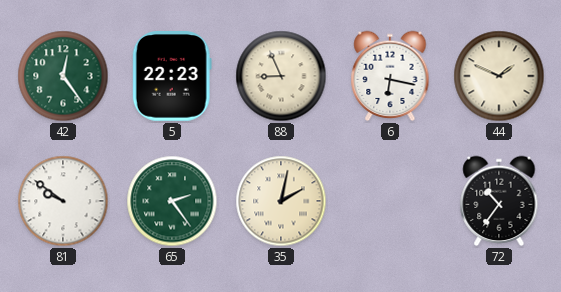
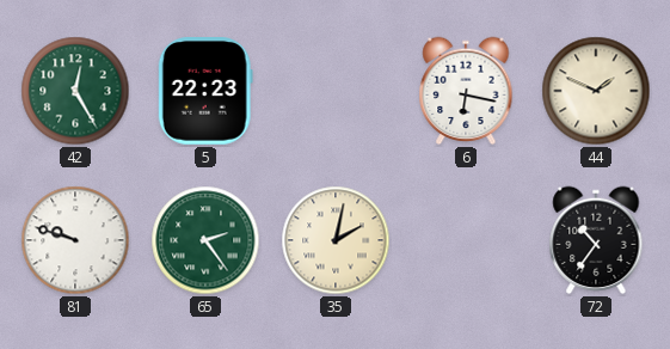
42: 12:24 -> 12:25
88: 8:56 -> none
81: 9:51 -> 9:48
